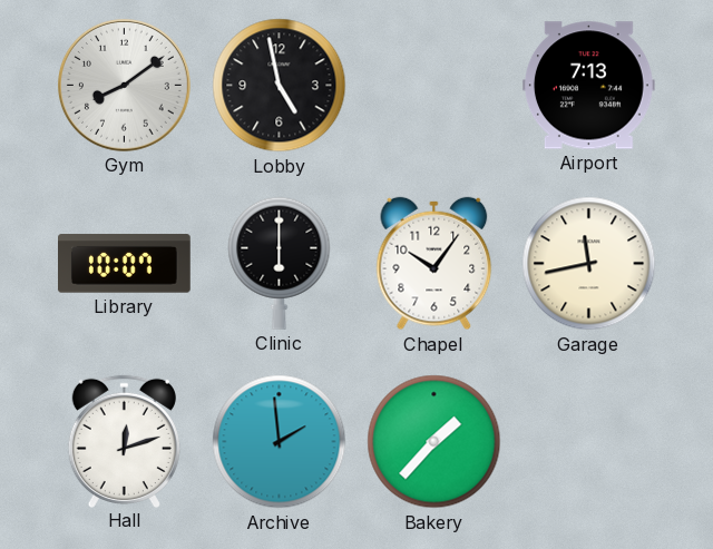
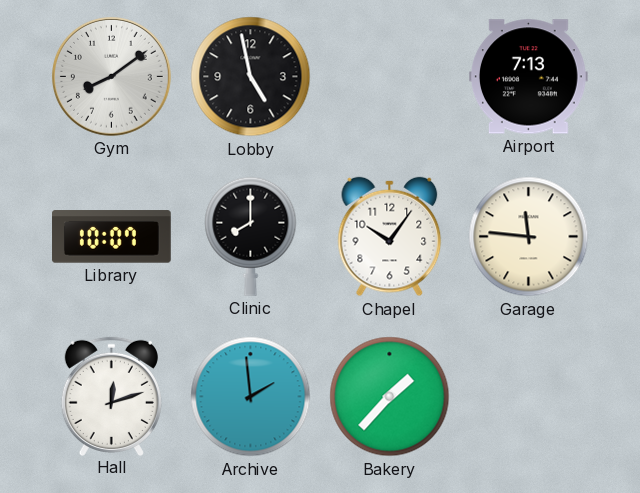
Clinic: 6:00 -> 8:00
Garage: 11:43 -> 11:46
